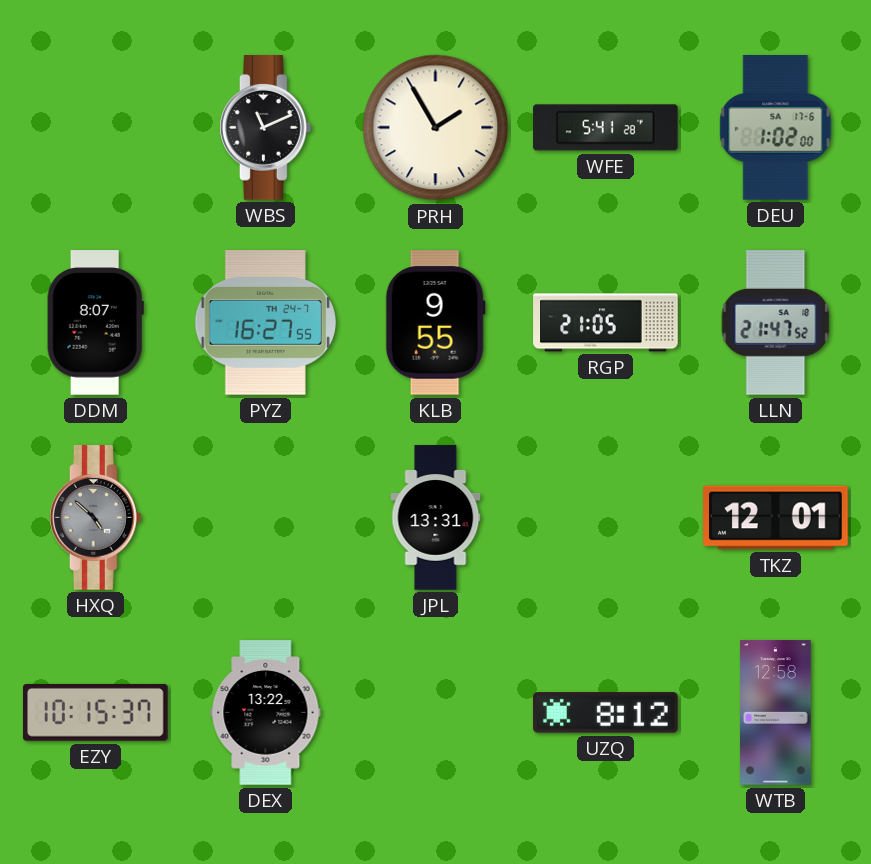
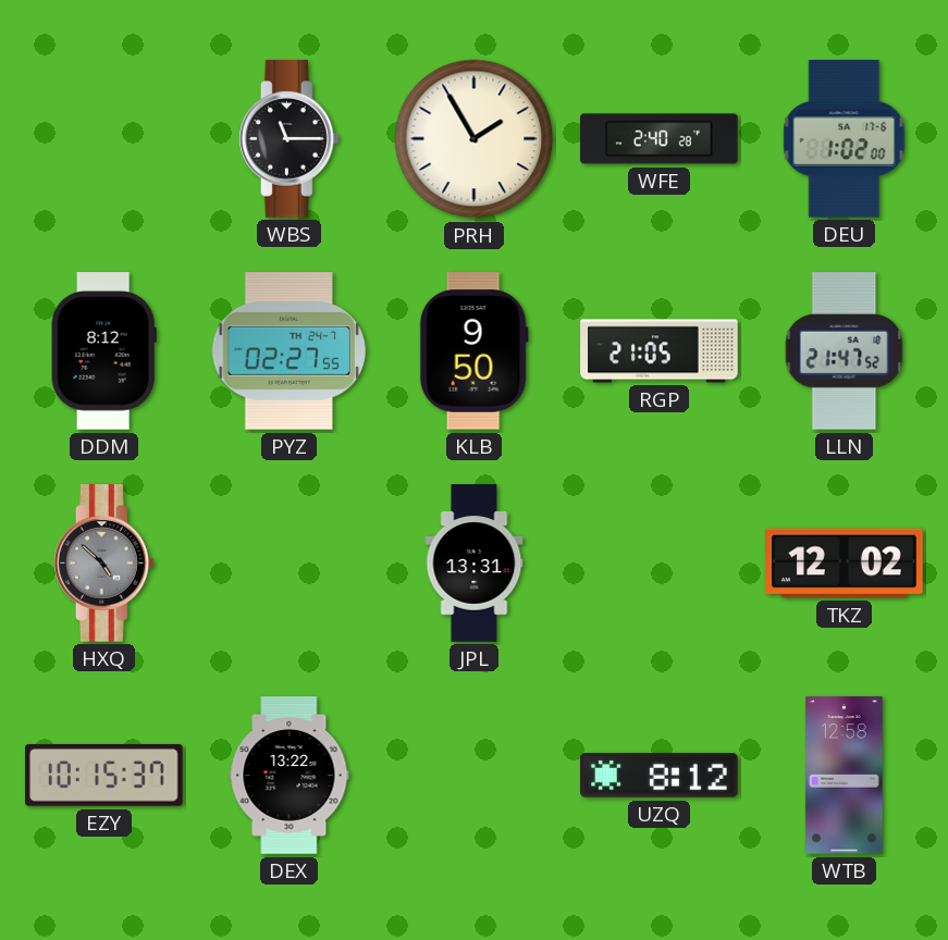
WBS: 11:11 -> 11:15
WFE: 5:41 -> 2:40
DDM: 8:07 -> 8:12
PYZ: 16:27 -> 02:27
KLB: 9:55 -> 9:50
TKZ: 12:01 -> 12:02
